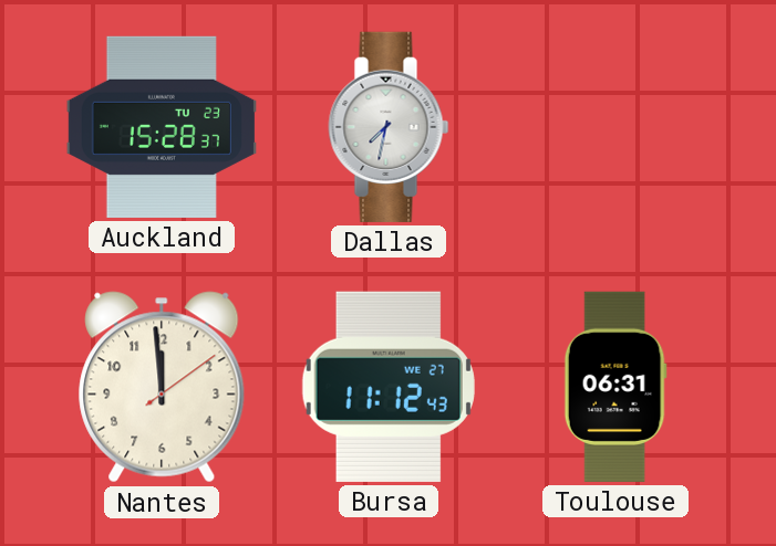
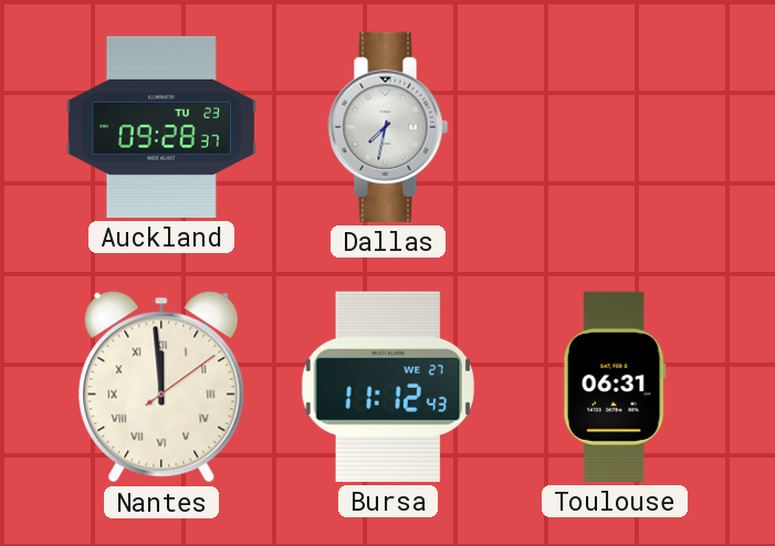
Auckland: 15:28 -> 09:28
Nantes numerals: Arabic -> Roman
